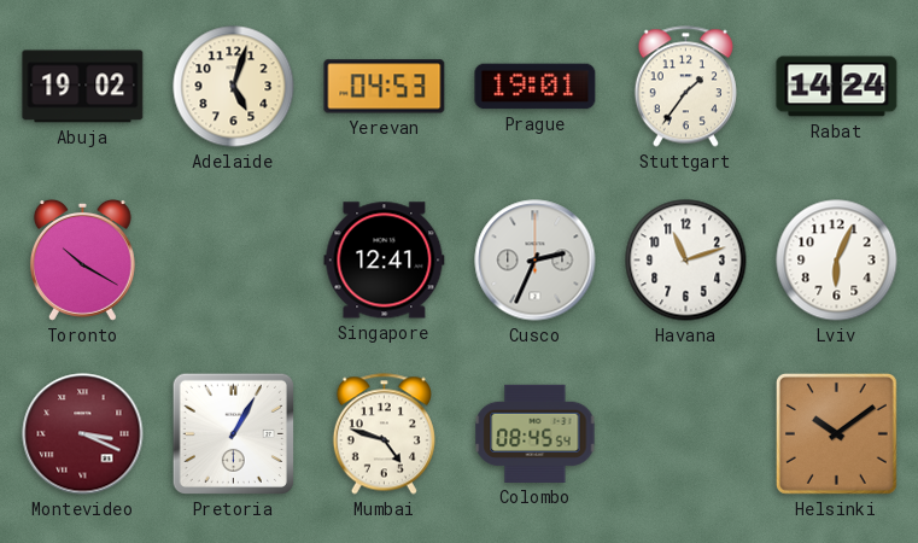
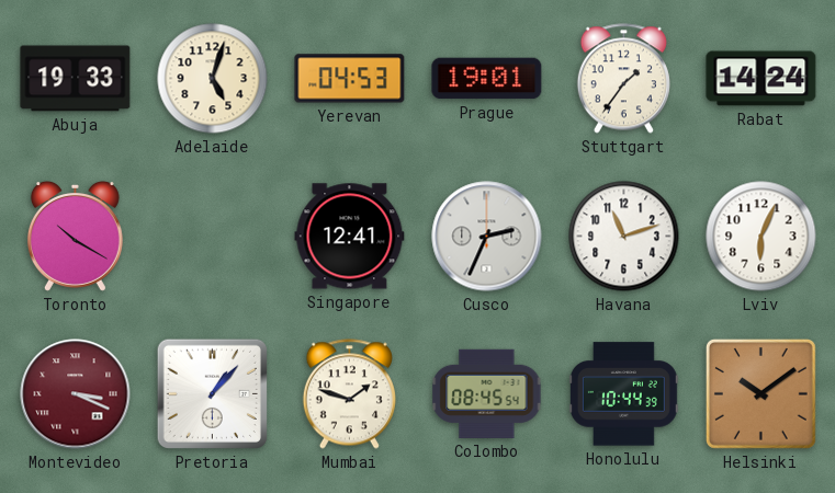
Abuja: 19:02 -> 19:33
Pretoria: 1:05 -> 1:07
Mumbai: 4:48 -> 1:48
Honolulu: none -> 10:44
